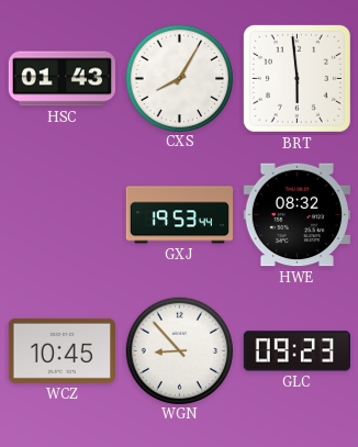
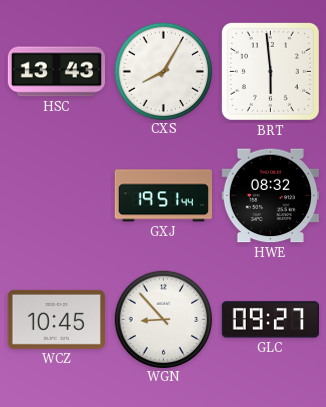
HSC: 01:43 -> 13:43
GXJ: 19:53 -> 19:51
GLC: 09:23 -> 09:27
